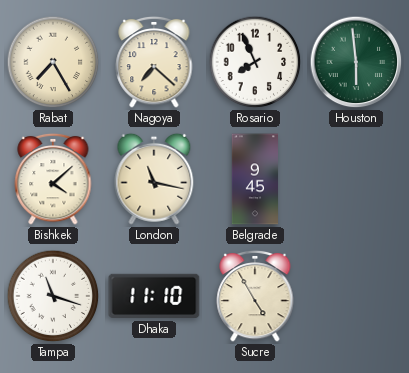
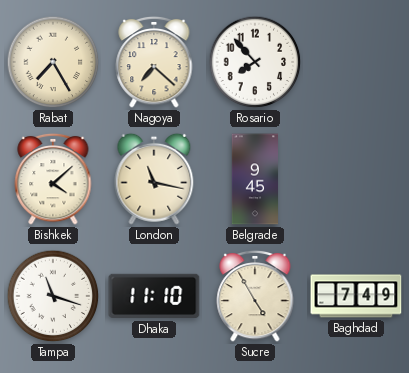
Rosario: 7:56 -> 7:53
Houston: 5:59 -> none
Baghdad: none -> 7:49
